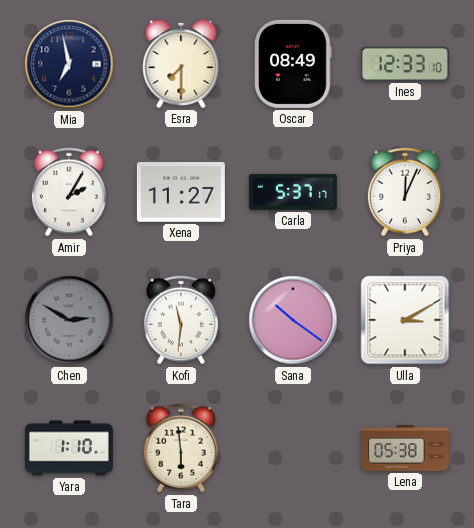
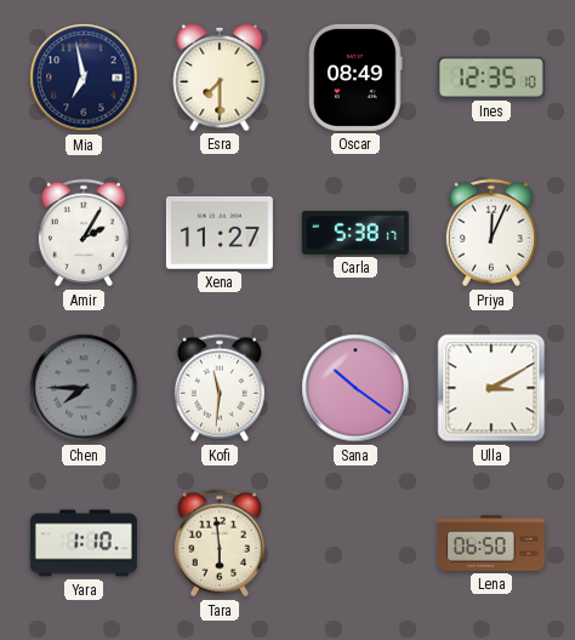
Ines: 12:33 -> 12:35
Carla: 5:37 -> 5:38
Chen: 2:50 -> 7:45
Lena: 05:38 -> 06:50
